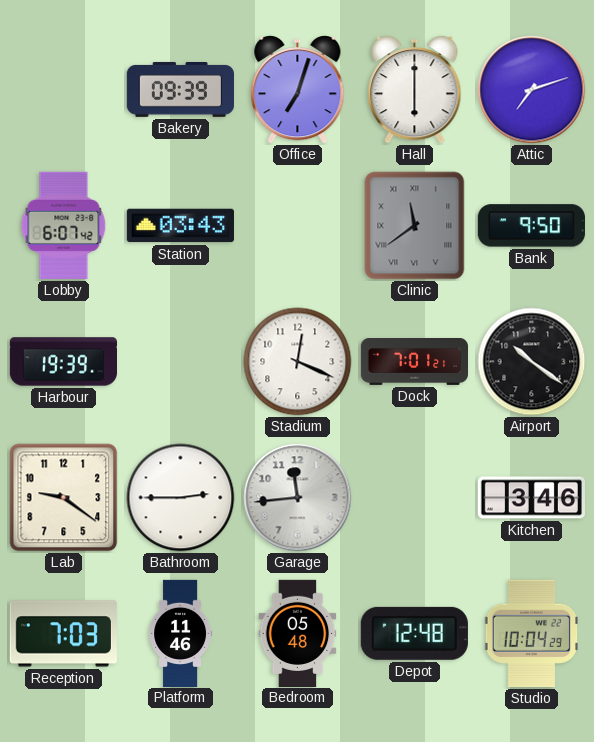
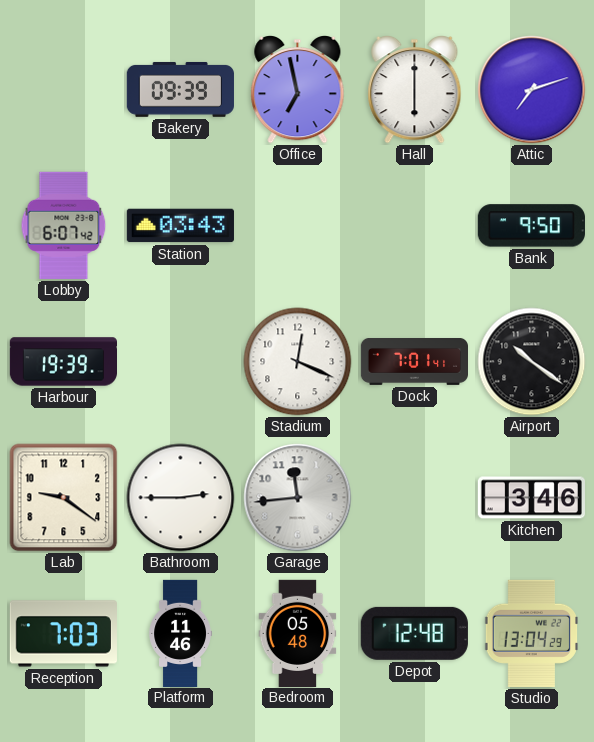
Office: 7:03 -> 6:58
Clinic: 11:39 -> none
Dock: 7:01:21 -> 7:01:41
Studio: 10:04 -> 13:04
